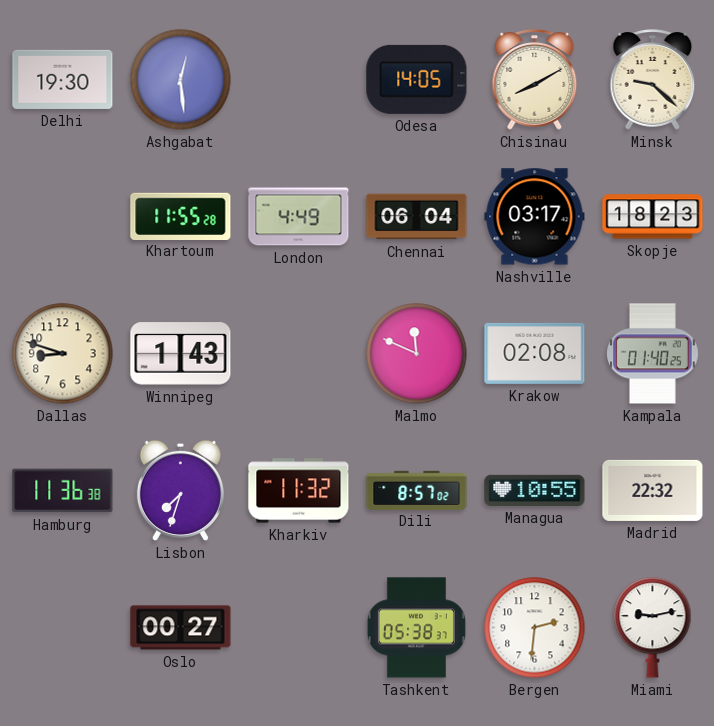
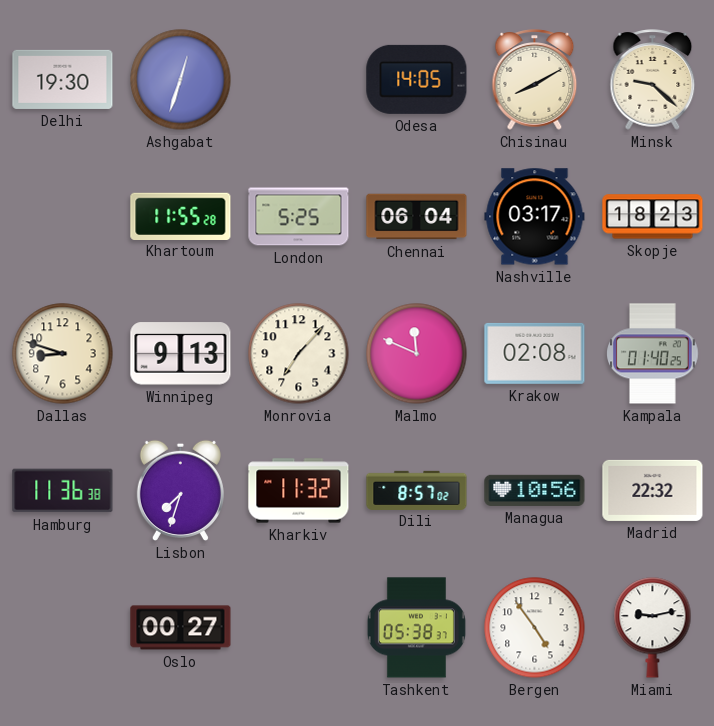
Ashgabat: 12:29 -> 12:33
London: 4:49 -> 5:25
Winnipeg: 1:43 -> 9:13
Monrovia: none -> 7:07
Managua: 10:55 -> 10:56
Bergen: 2:31 -> 4:54
